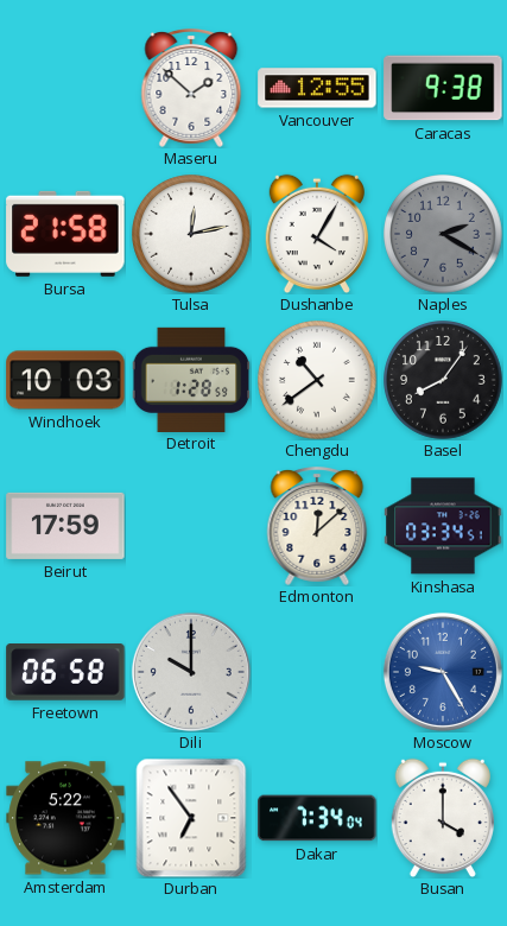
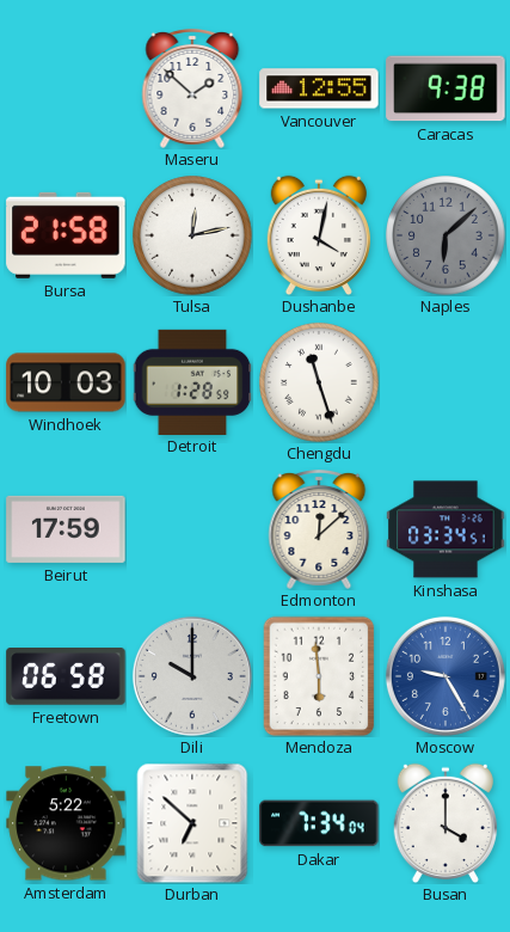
Dushanbe: 4:05 -> 4:02
Naples: 2:20 -> 6:08
Chengdu: 10:39 -> 11:27
Basel: 8:06 -> none
Mendoza: none -> 5:59
Durban: 6:54 -> 6:52
